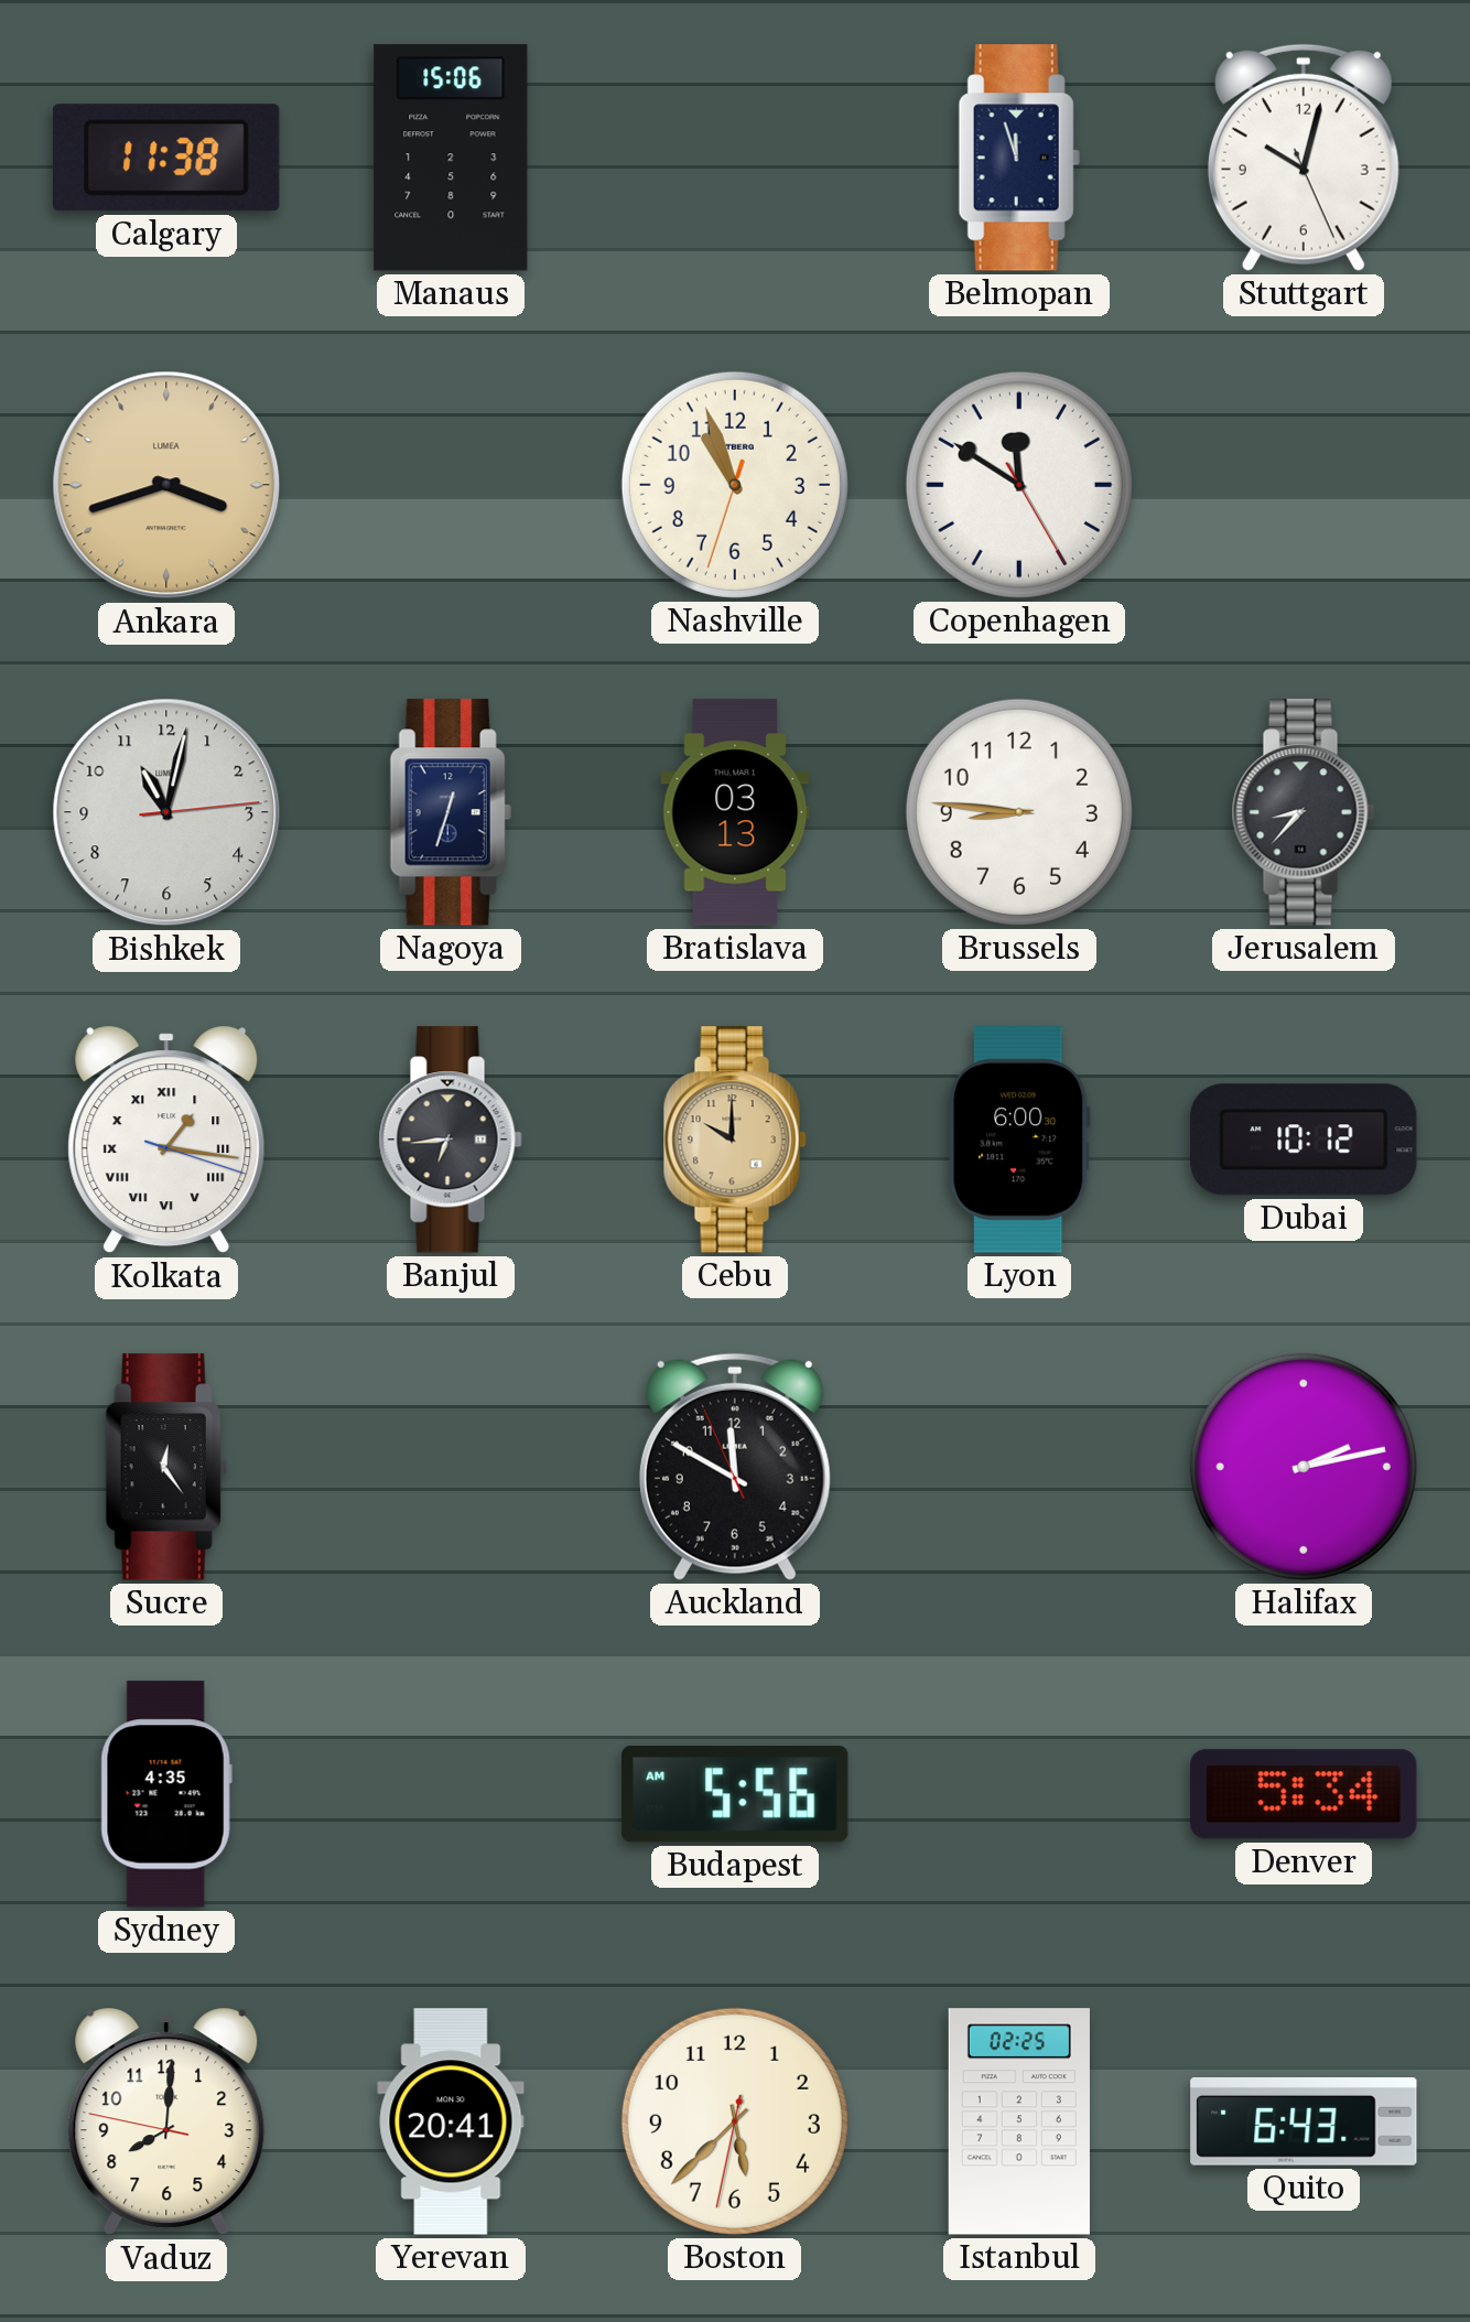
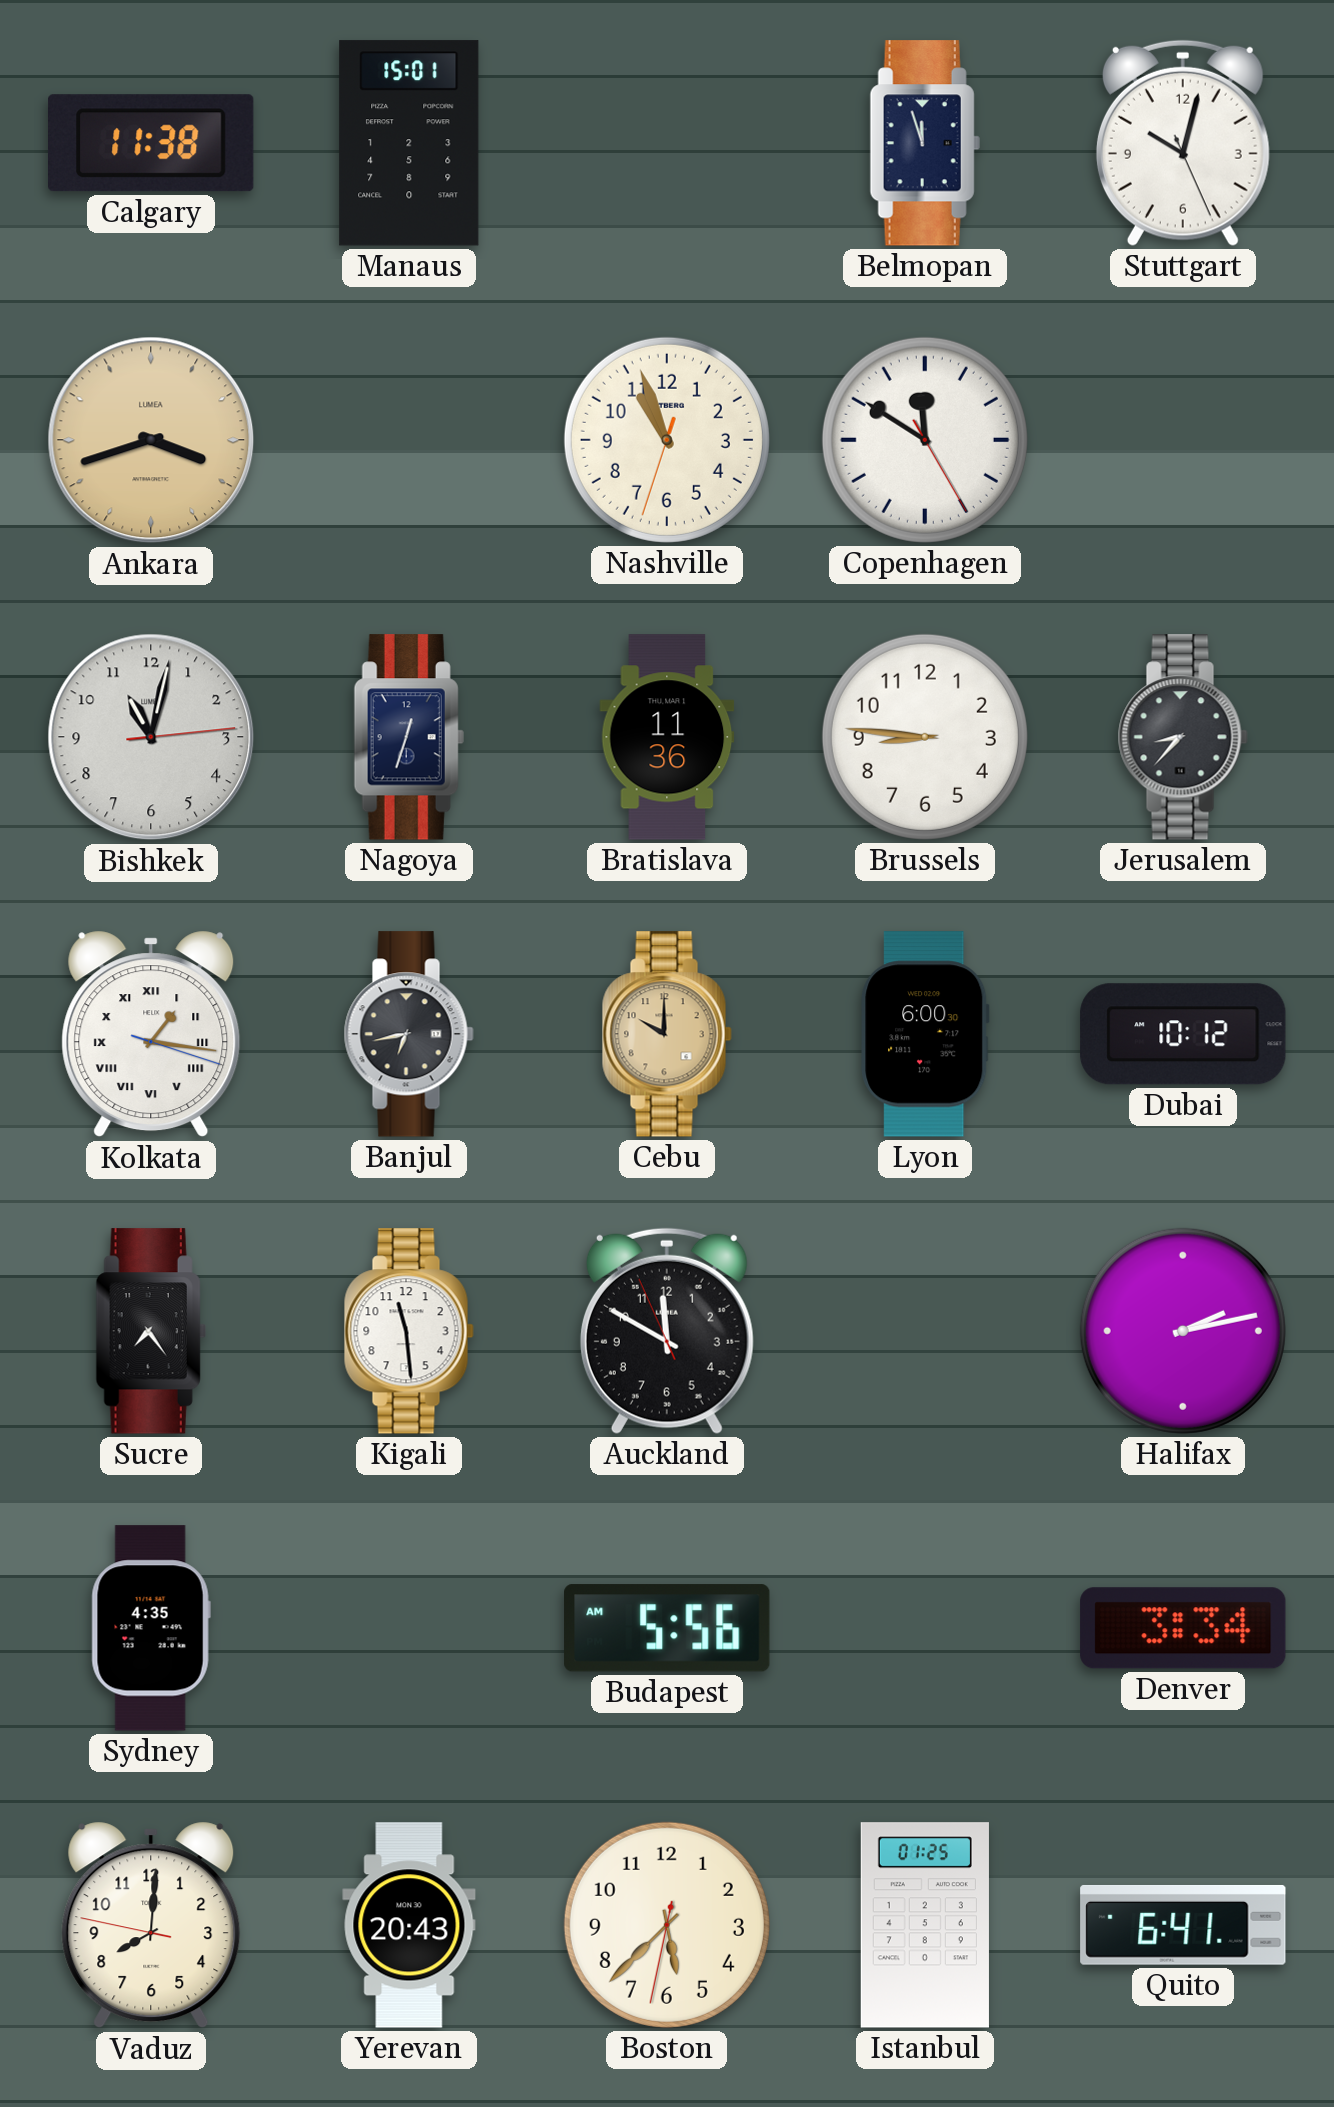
Manaus: 15:06 -> 15:01
Bratislava: 03:13 -> 11:36
Banjul: 6:44 -> 6:43
Sucre: 12:24 -> 7:24
Kigali: none -> 11:29
Denver: 5:34 -> 3:34
Yerevan: 20:41 -> 20:43
Istanbul: 02:25 -> 01:25
Quito: 6:43 -> 6:41
